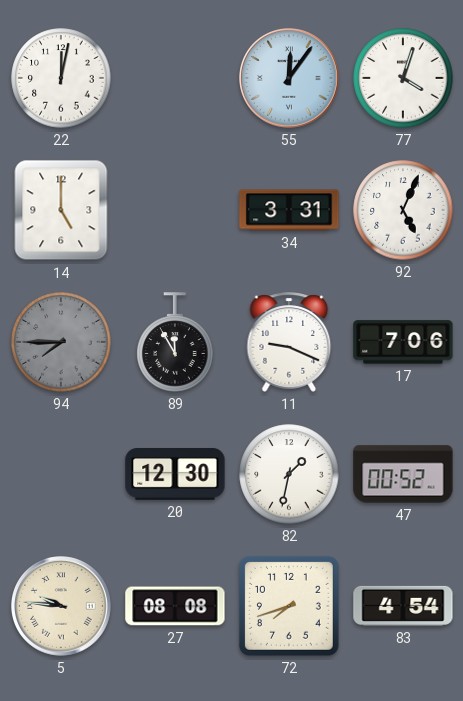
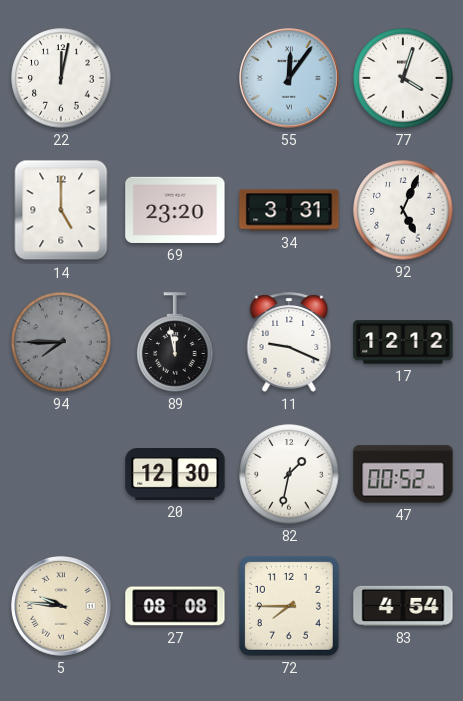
69: none -> 23:20
89: 11:55 -> 11:58
17: 7:06 -> 12:12
72: 7:42 -> 7:45
